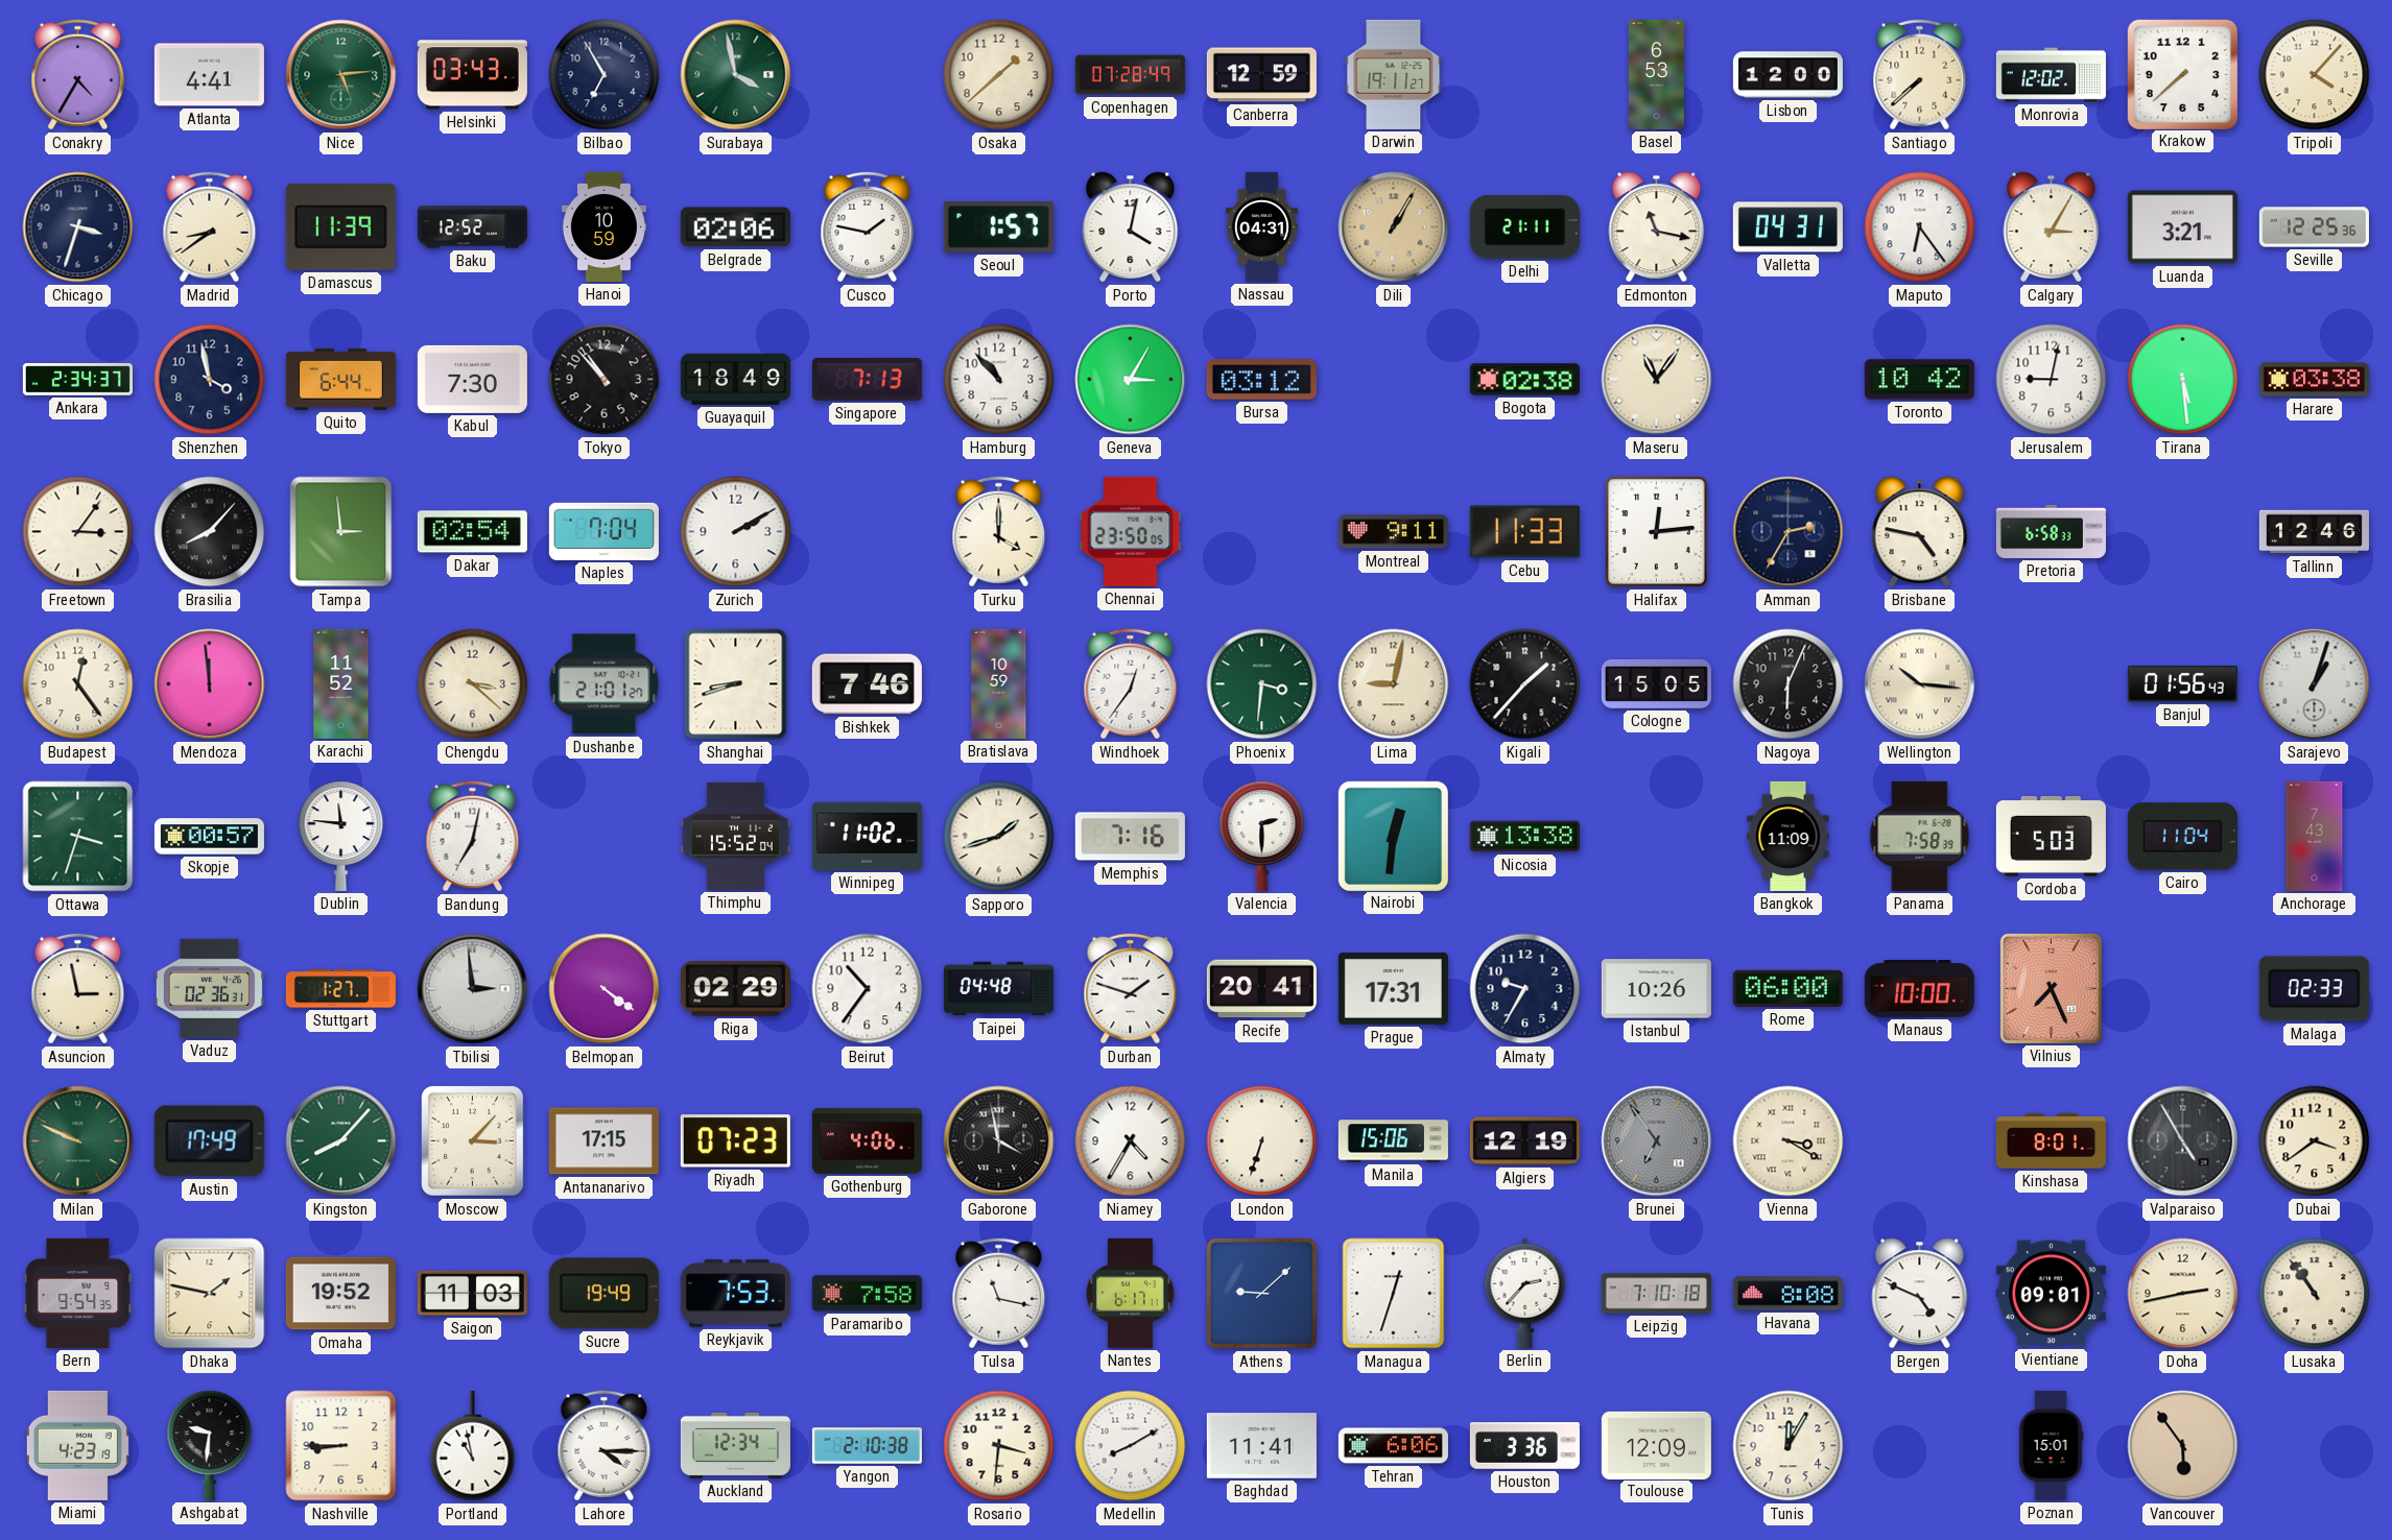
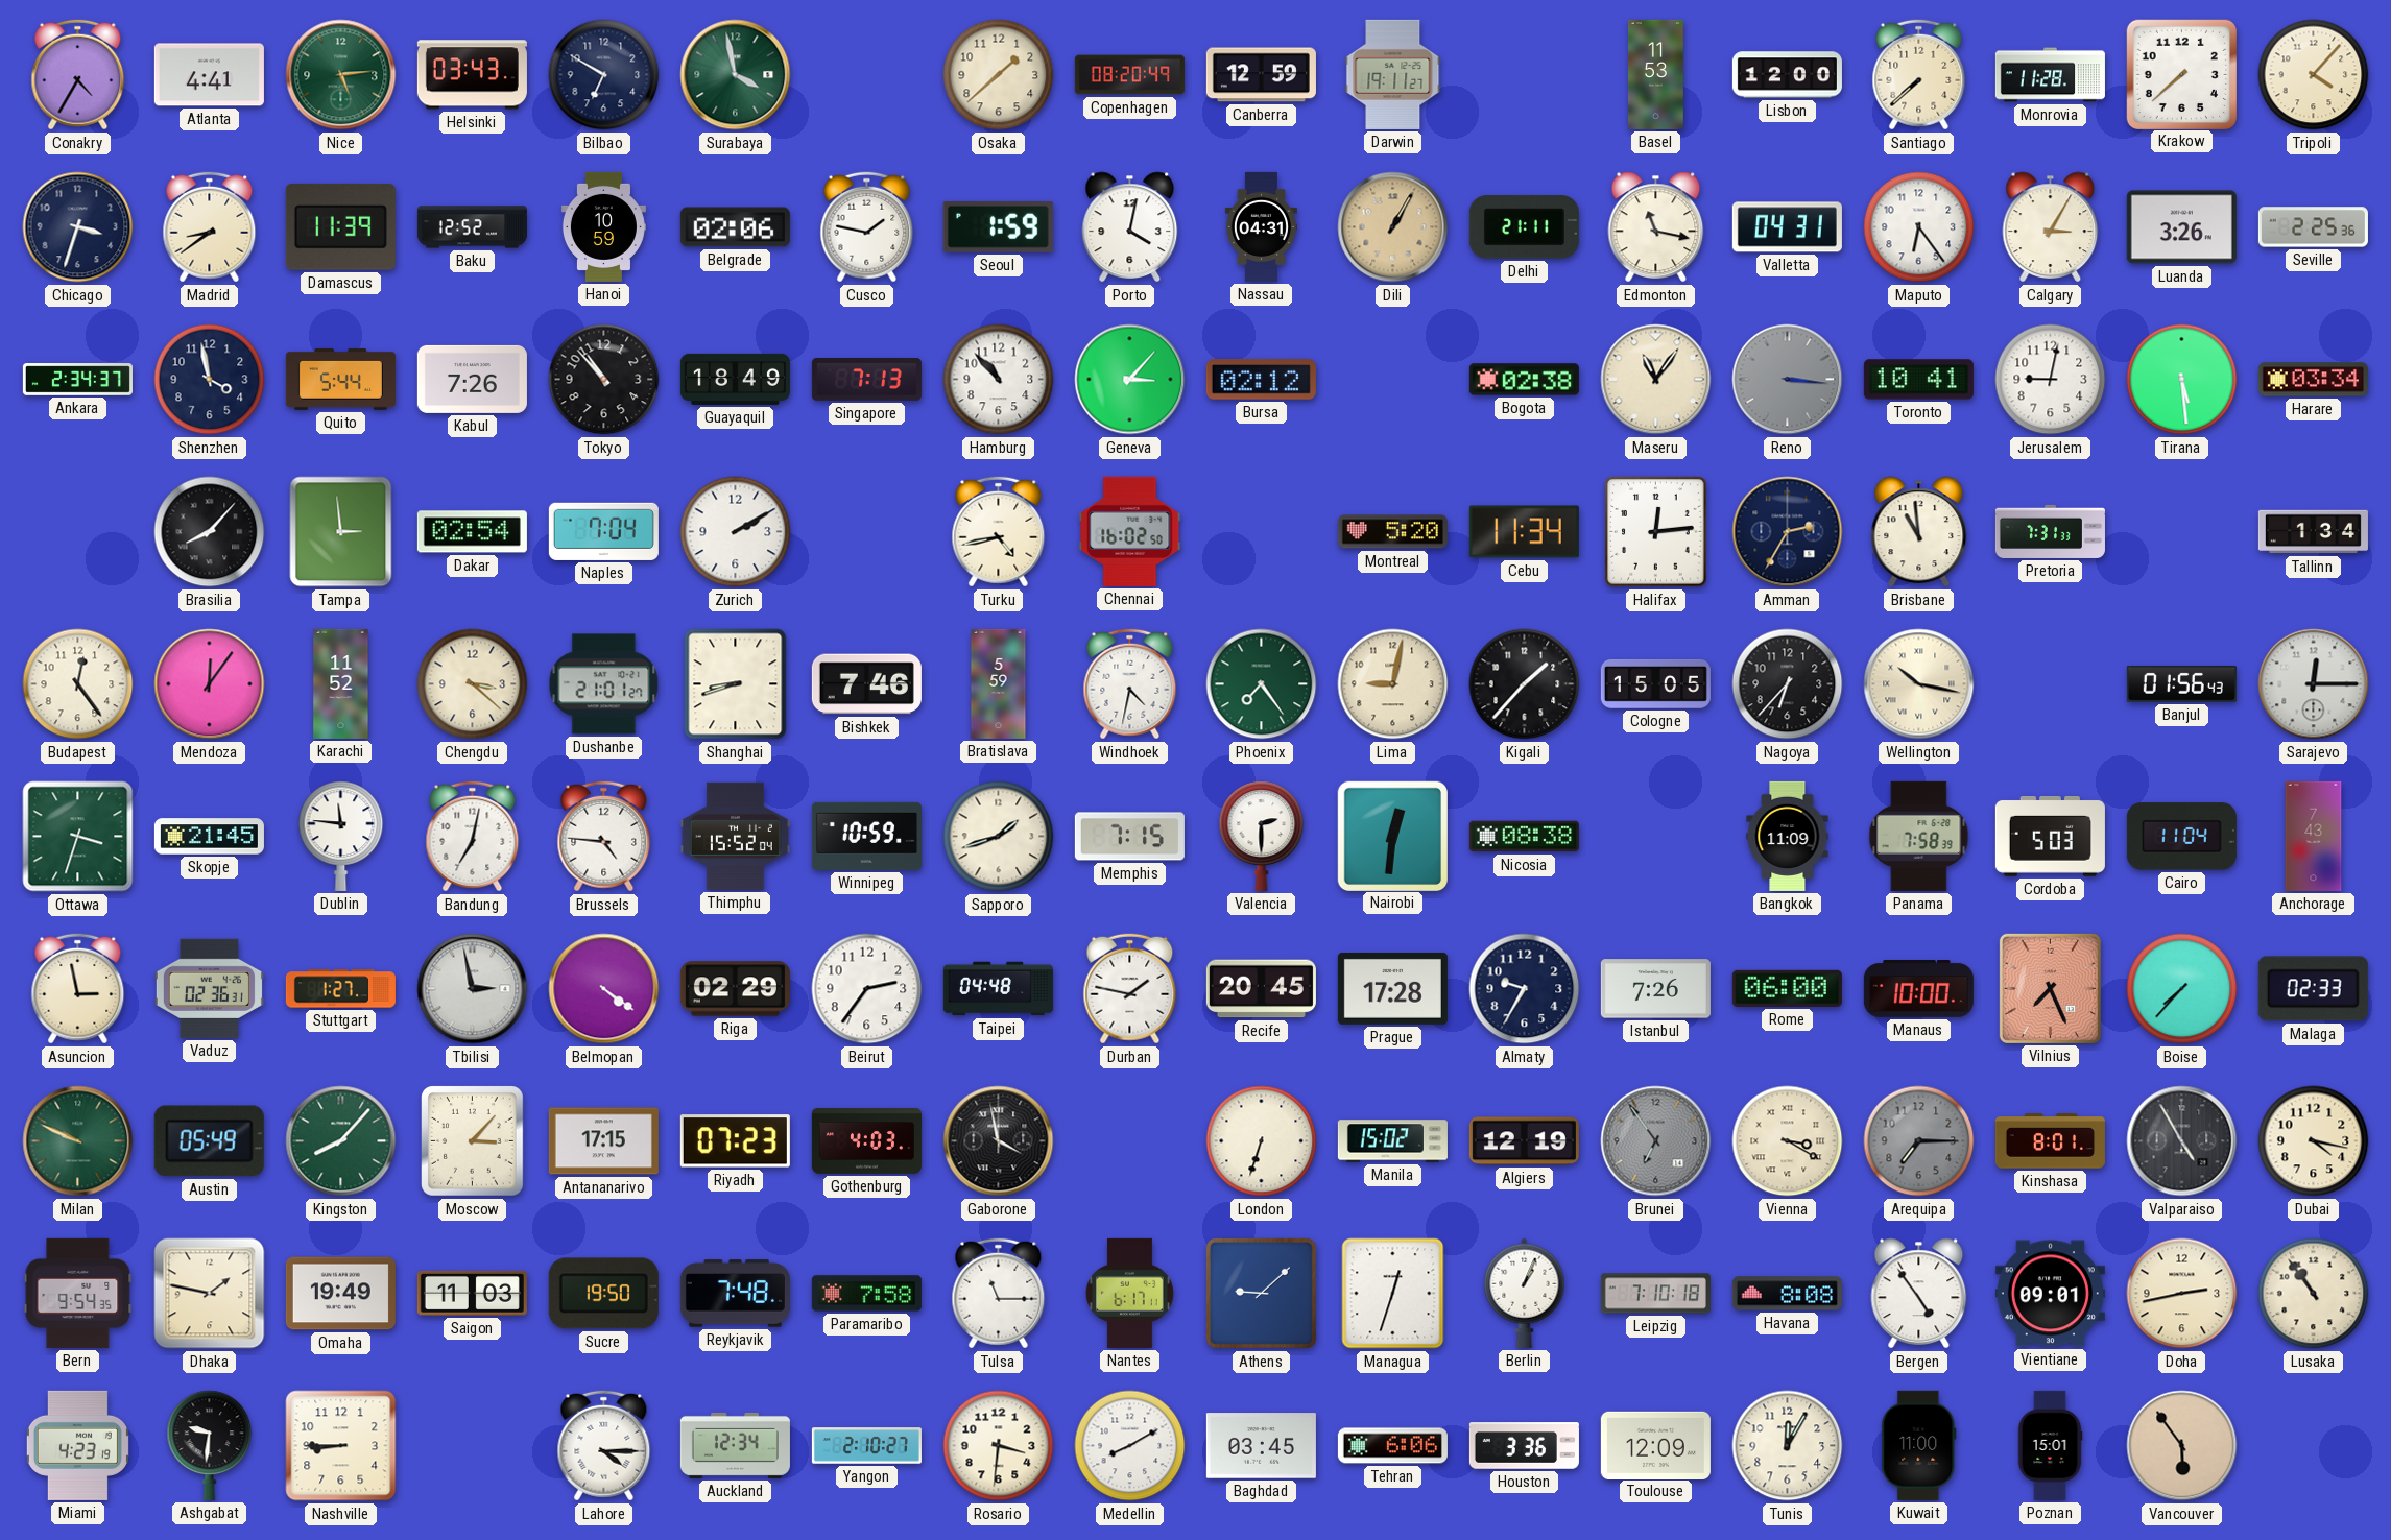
Bilbao: 6:55 -> 6:50
Copenhagen: 07:28 -> 08:20
Basel: 6:53 -> 11:53
Monrovia: 12:02 -> 11:28
Seoul: 1:57 -> 1:59
Luanda: 3:21 -> 3:26
Seville: 12:25 -> 2:25
Quito: 6:44 -> 5:44
Kabul: 7:30 -> 7:26
Geneva: 3:05 -> 3:07
Bursa: 03:12 -> 02:12
Reno: none -> 3:16
Toronto: 10:42 -> 10:41
Harare: 03:38 -> 03:34
Freetown: 3:06 -> none
Turku: 4:00 -> 4:43
Chennai: 23:50 -> 16:02
Montreal: 9:11 -> 5:20
Cebu: 11:33 -> 11:34
Brisbane: 4:47 -> 10:59
Pretoria: 6:58 -> 7:31
Tallinn: 12:46 -> 1:34
Mendoza: 11:59 -> 12:06
Bratislava: 10:59 -> 5:59
Windhoek: 12:36 -> 4:32
Phoenix: 3:31 -> 7:24
Nagoya: 6:04 -> 6:37
Wellington: 10:16 -> 10:17
Sarajevo: 1:03 -> 12:15
Skopje: 00:57 -> 21:45
Brussels: none -> 4:46
Winnipeg: 11:02 -> 10:59
Memphis: 7:16 -> 7:15
Nicosia: 13:38 -> 08:38
Tbilisi: 2:59 -> 2:58
Beirut: 10:36 -> 2:36
Durban: 1:48 -> 1:47
Recife: 20:41 -> 20:45
Prague: 17:31 -> 17:28
Istanbul: 10:26 -> 7:26
Boise: none -> 7:37
Austin: 17:49 -> 05:49
Gothenburg: 4:06 -> 4:03
Niamey: 4:35 -> none
Manila: 15:06 -> 15:02
Arequipa: none -> 7:15
Dubai: 3:39 -> 4:17
Omaha: 19:52 -> 19:49
Sucre: 19:49 -> 19:50
Reykjavik: 7:53 -> 7:48
Tulsa: 11:17 -> 11:15
Berlin: 2:37 -> 1:04
Bergen: 4:49 -> 4:54
Portland: 10:58 -> none
Yangon: 2:10:38 -> 2:10:27
Baghdad: 11:41 -> 03:45
Kuwait: none -> 11:00
